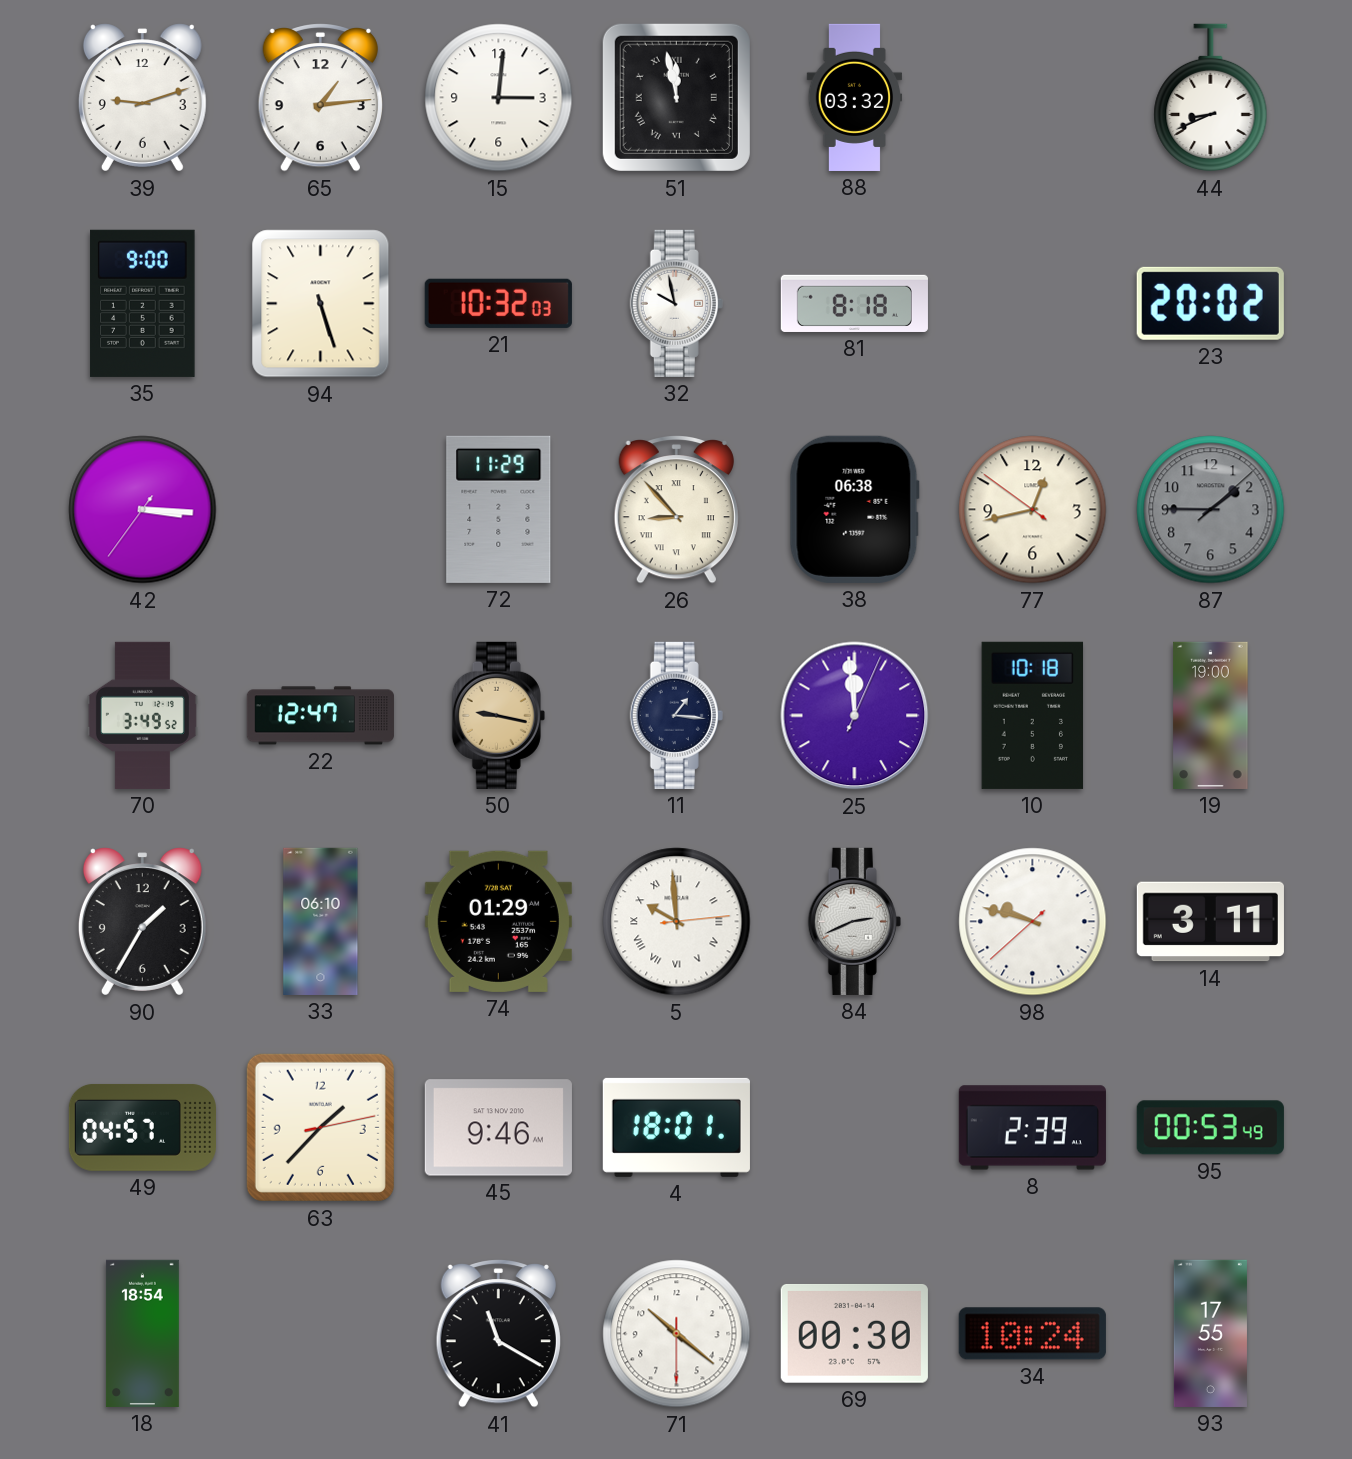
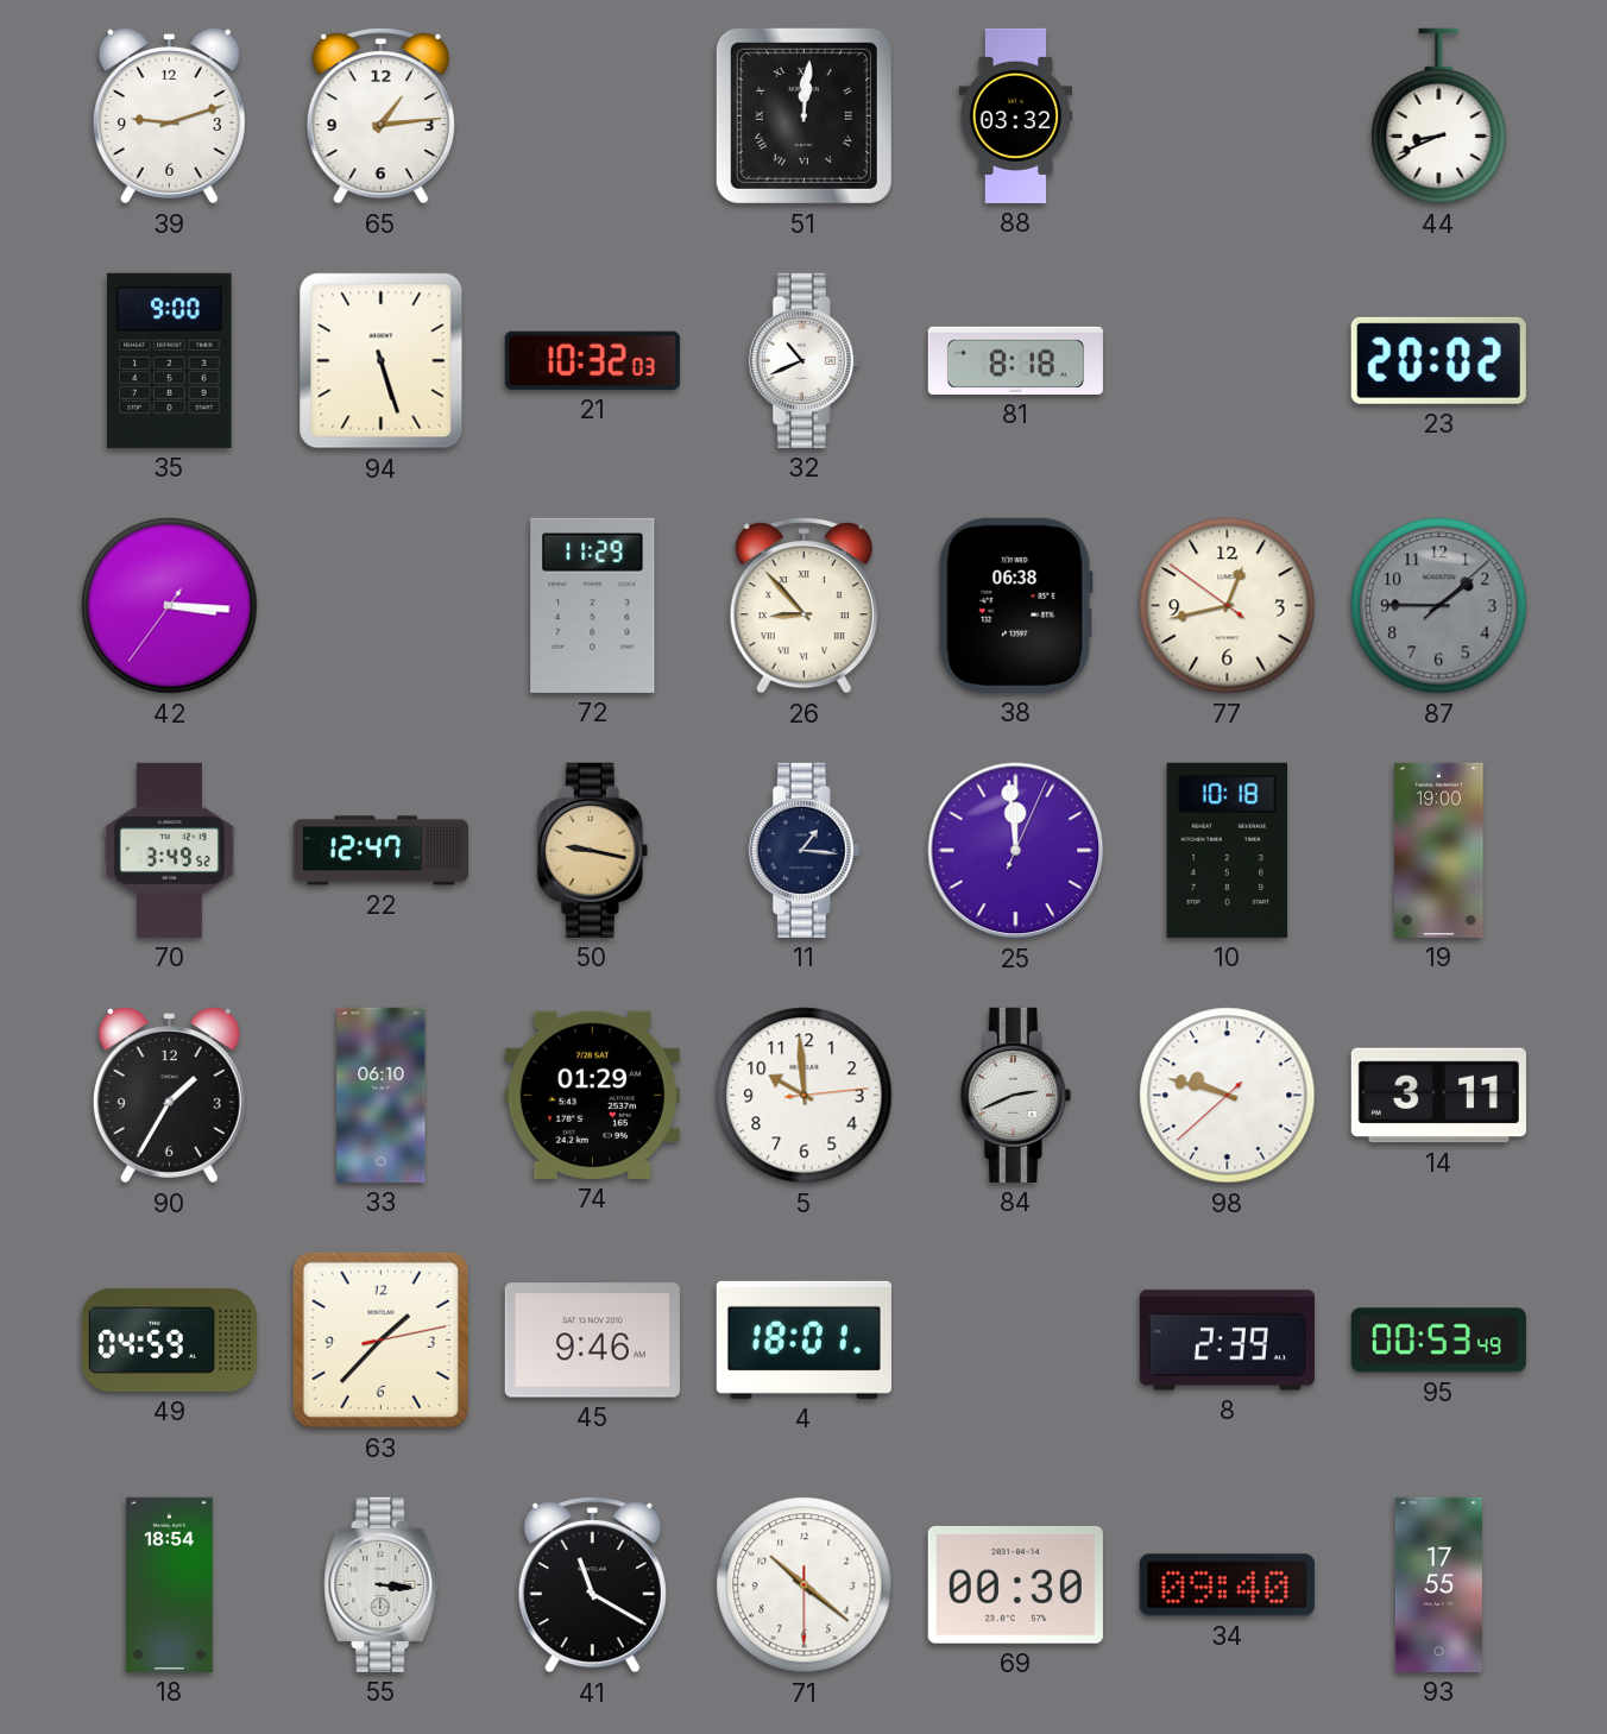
15: 3:01 -> none
51: 11:58 -> 12:01
32: 9:58 -> 10:41
5 numerals: Roman -> Arabic
49: 04:57 -> 04:59
55: none -> 3:16
34: 10:24 -> 09:40
